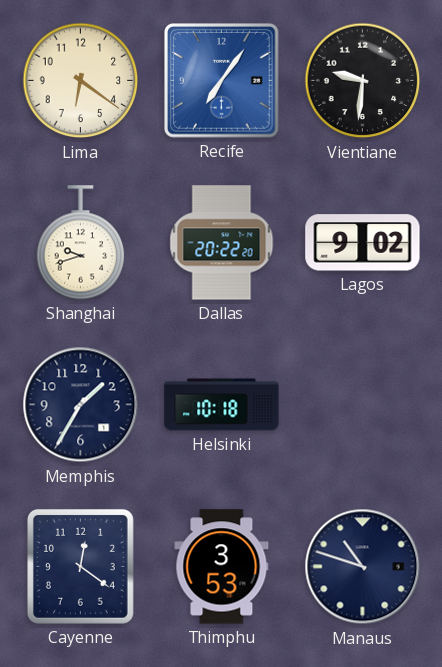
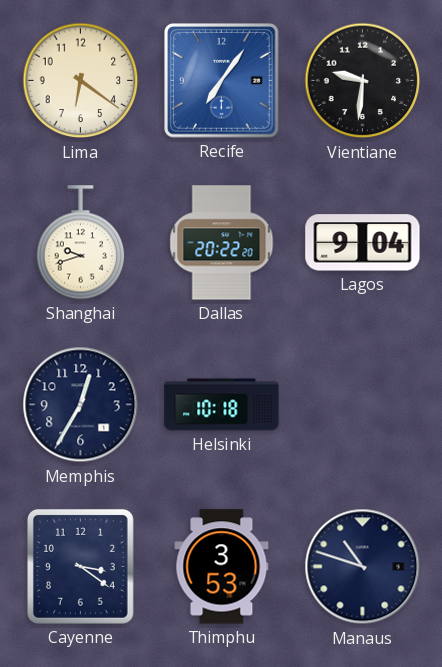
Lagos: 9:02 -> 9:04
Memphis: 1:35 -> 12:35
Cayenne: 12:21 -> 3:21
